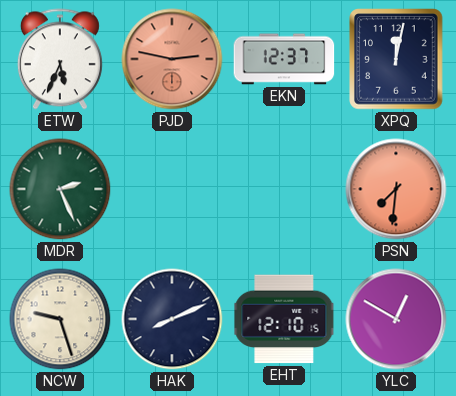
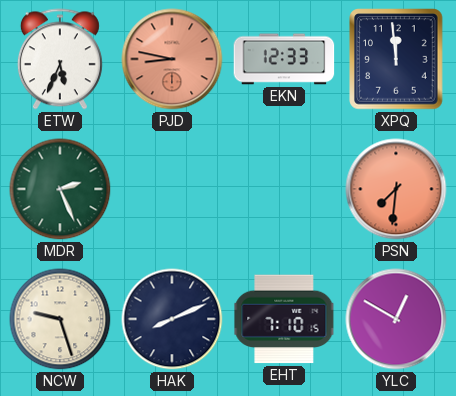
PJD: 2:47 -> 8:47
EKN: 12:37 -> 12:33
XPQ: 12:02 -> 11:59
EHT: 12:10 -> 7:10
